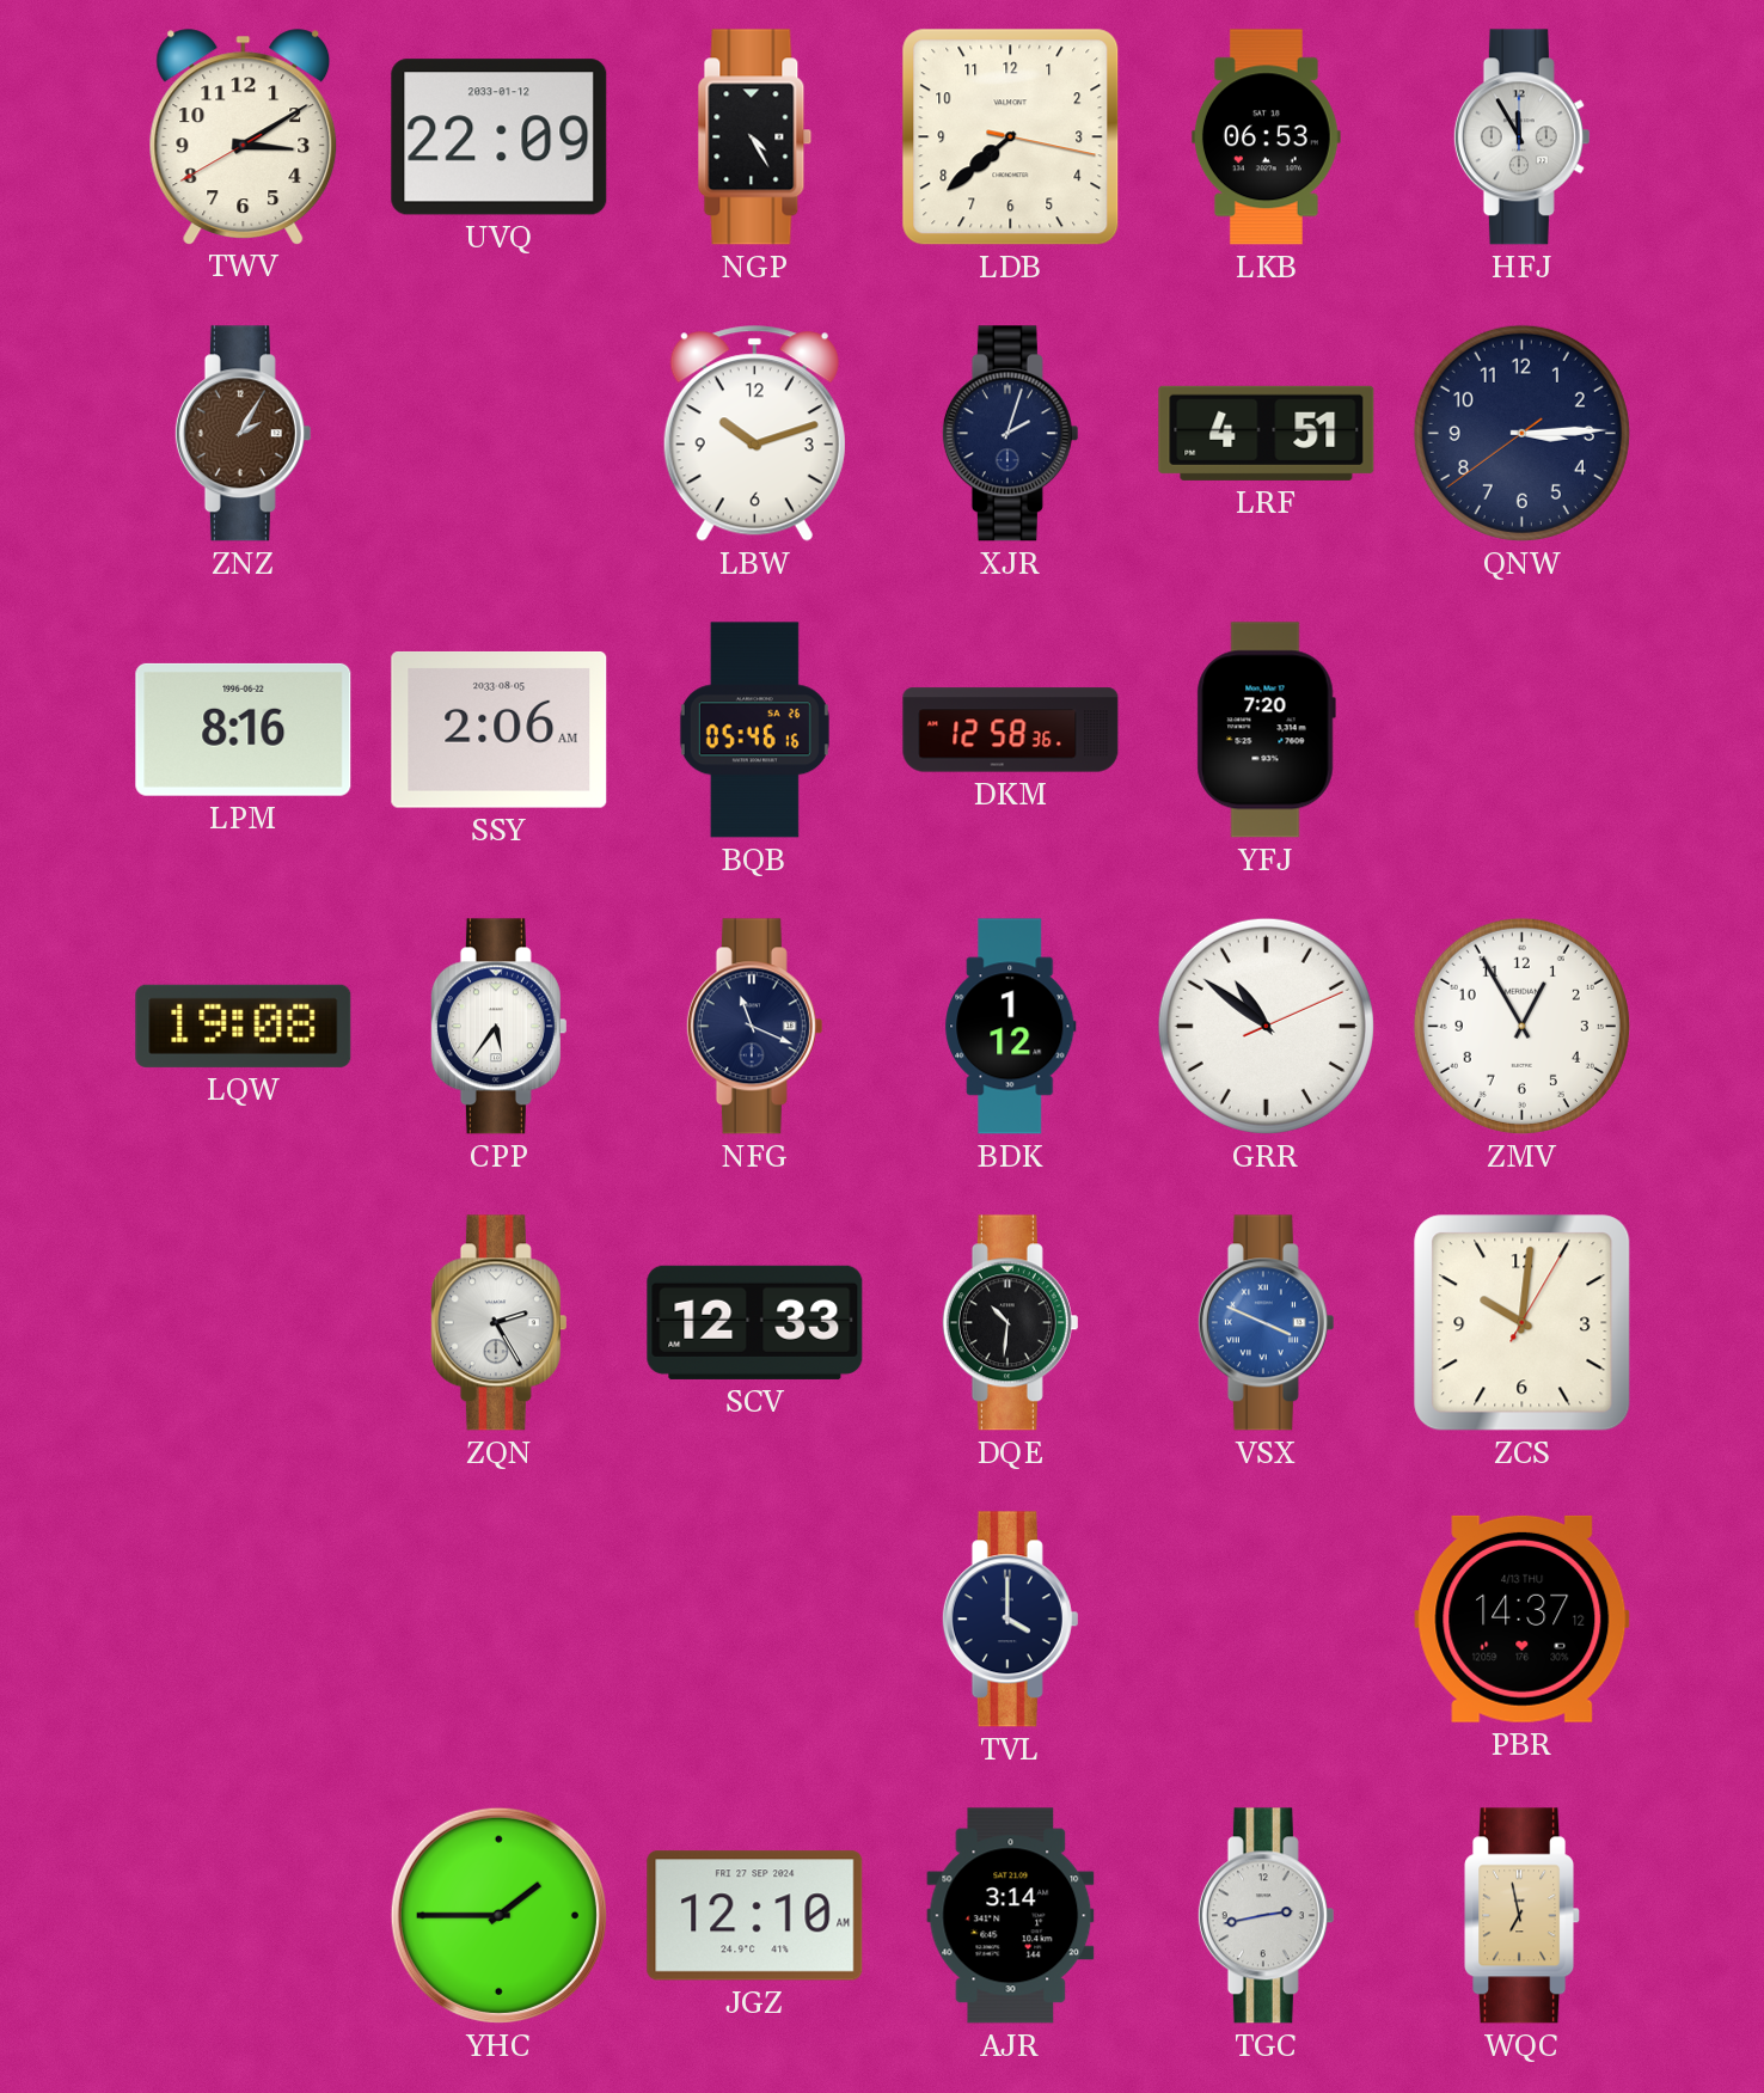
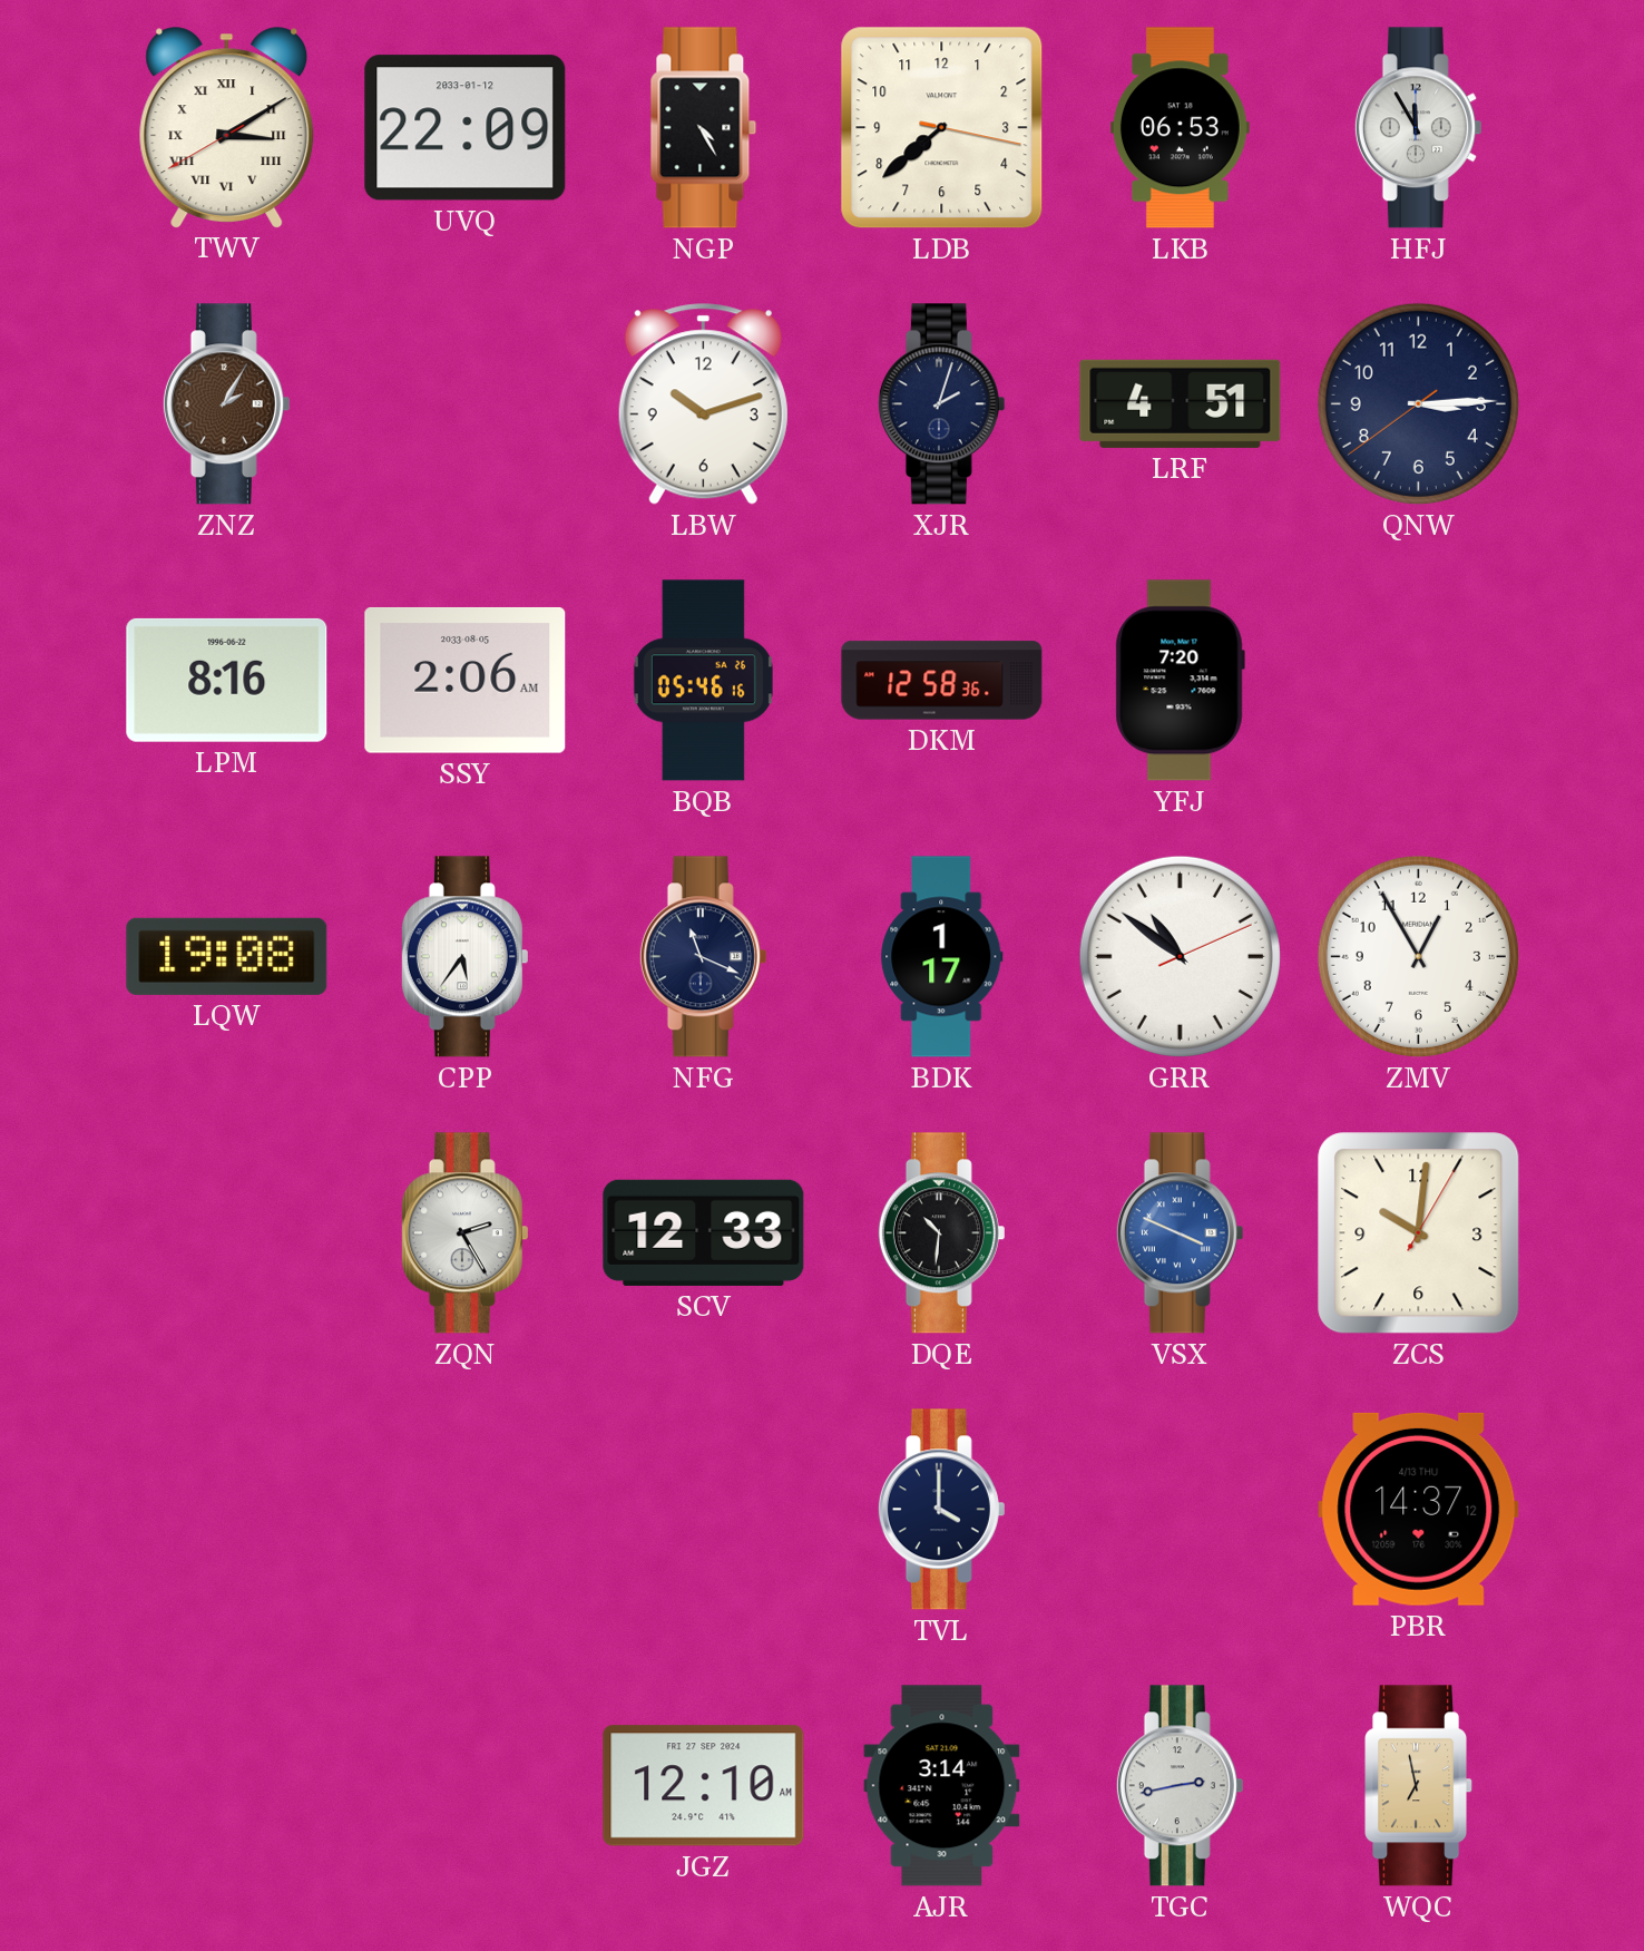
TWV numerals: Arabic -> Roman
BDK: 1:12 -> 1:17
YHC: 1:45 -> none
